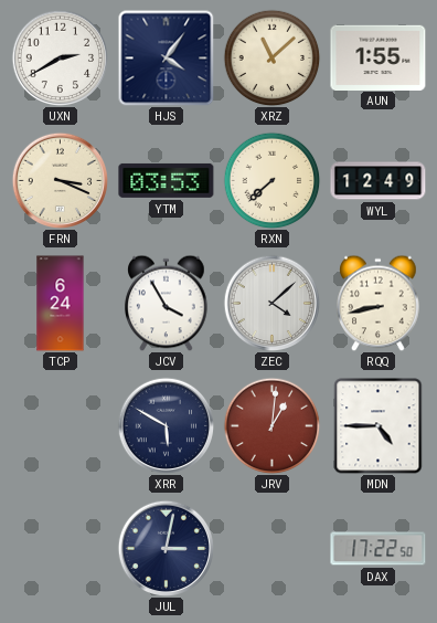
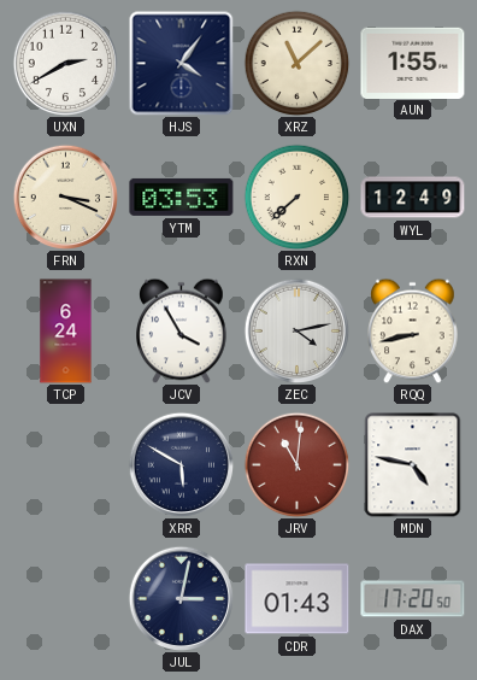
ZEC: 4:08 -> 4:13
JRV: 1:01 -> 11:01
MDN: 4:45 -> 4:47
CDR: none -> 01:43
DAX: 17:22 -> 17:20
